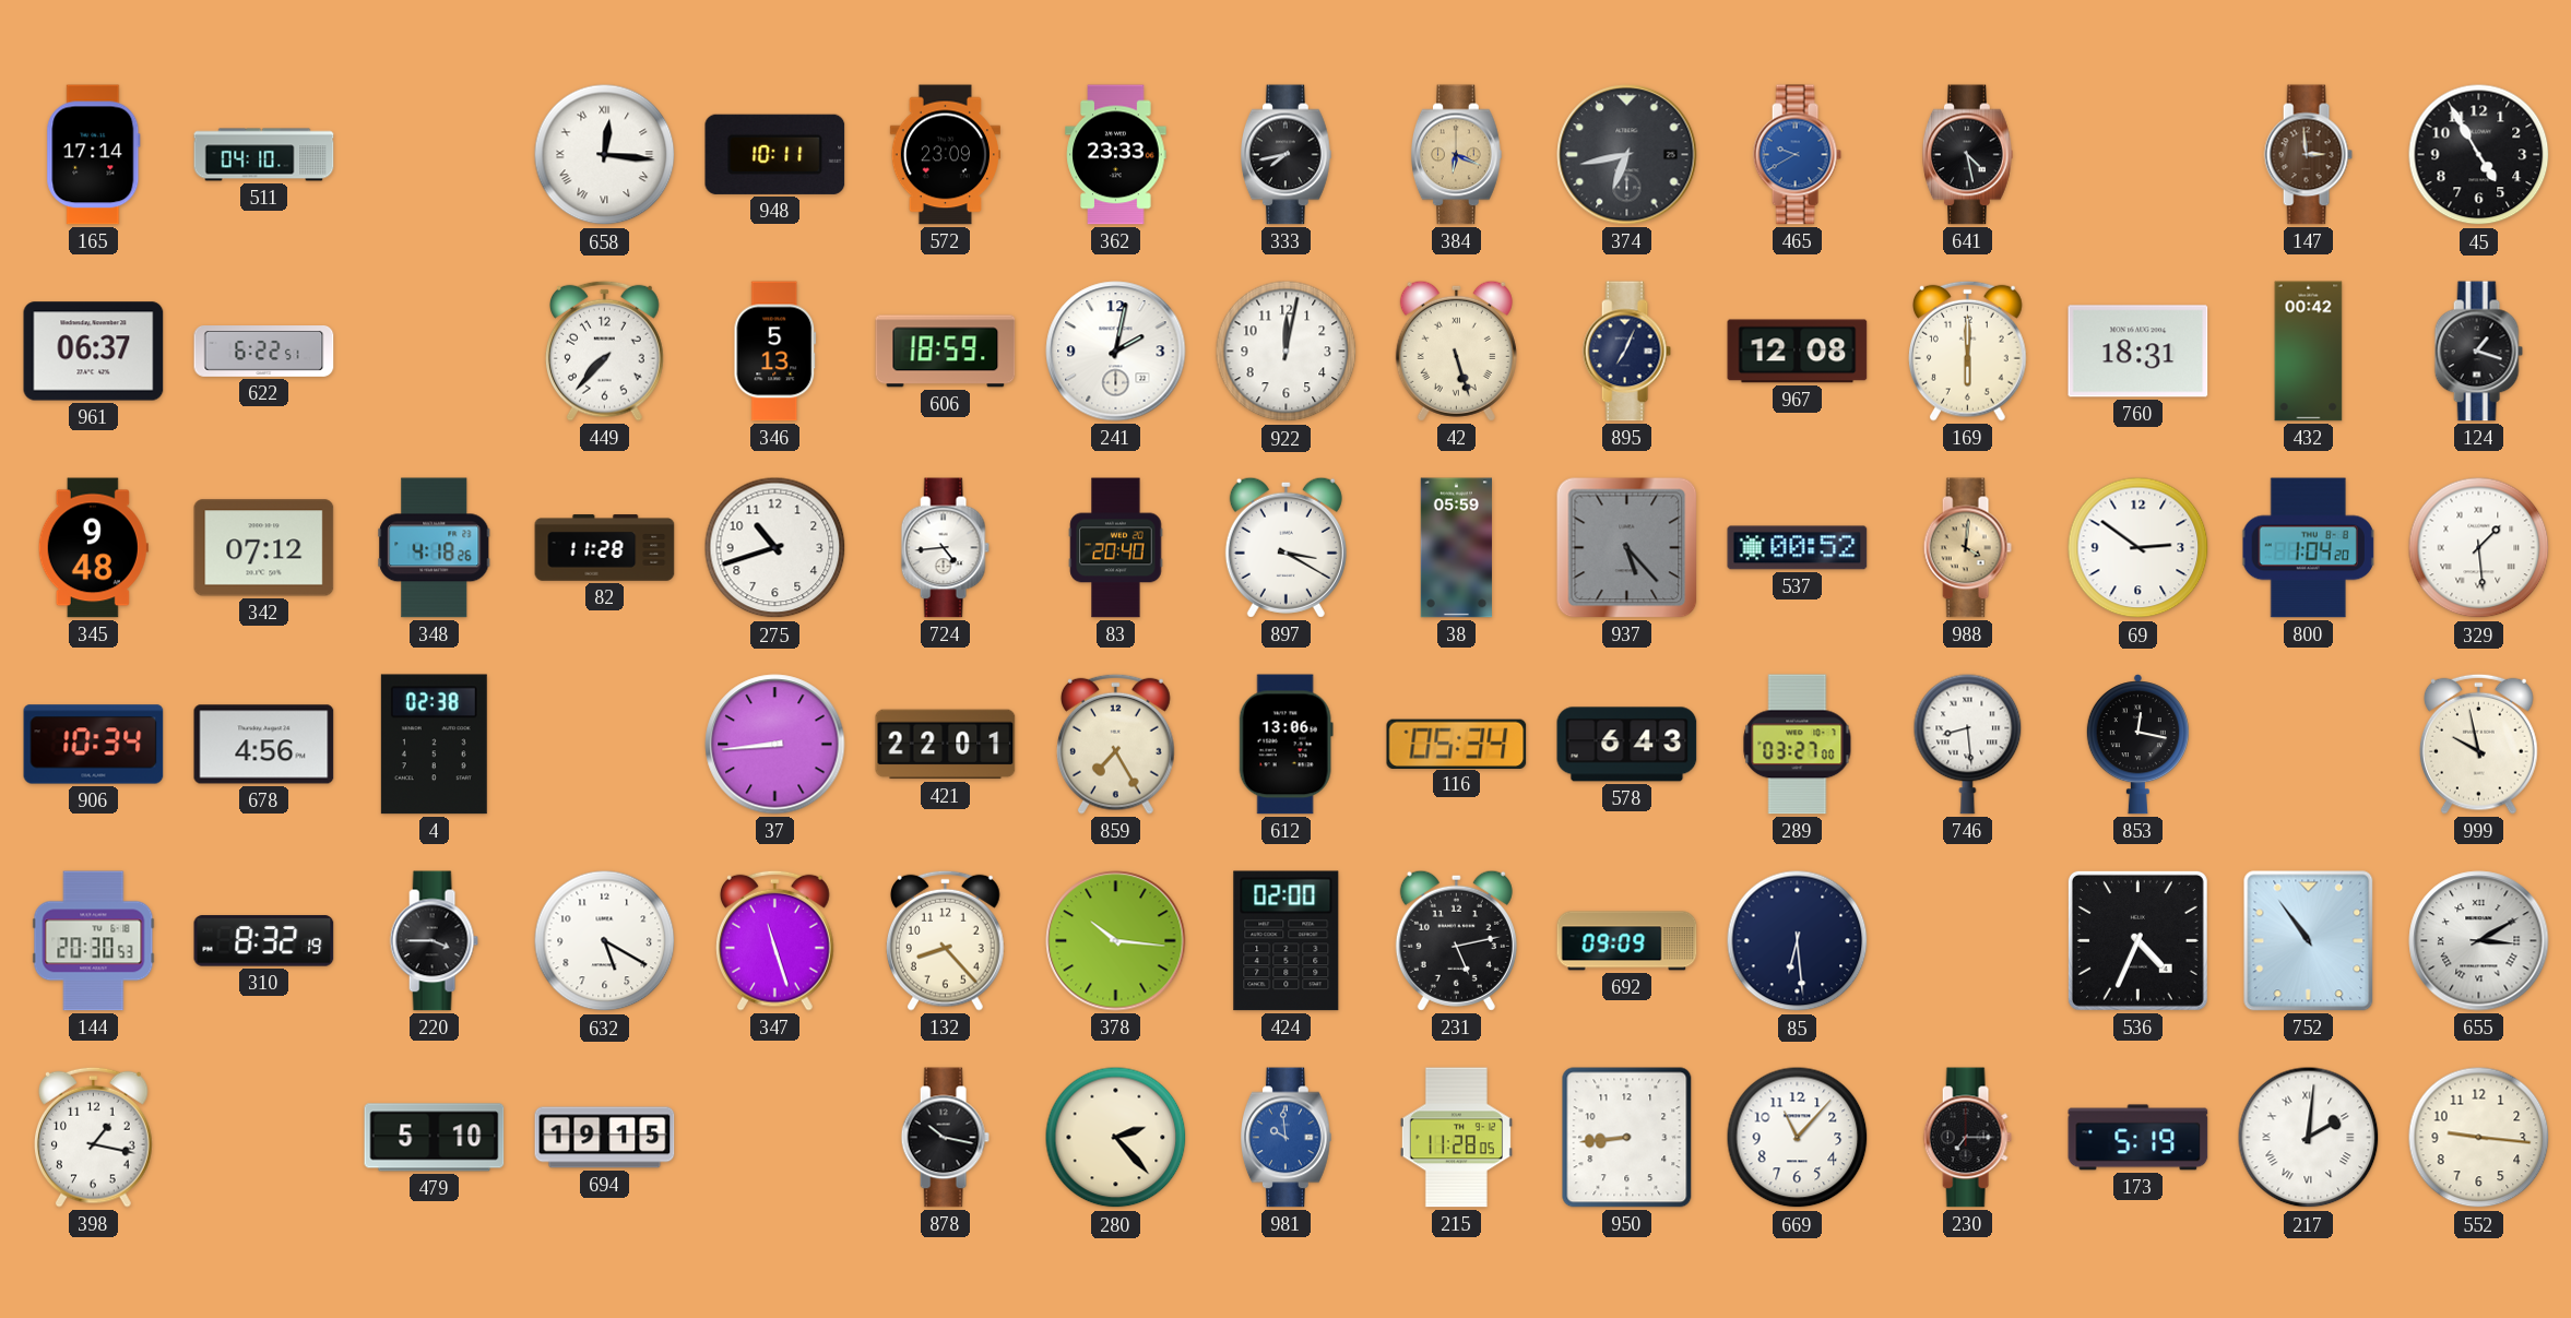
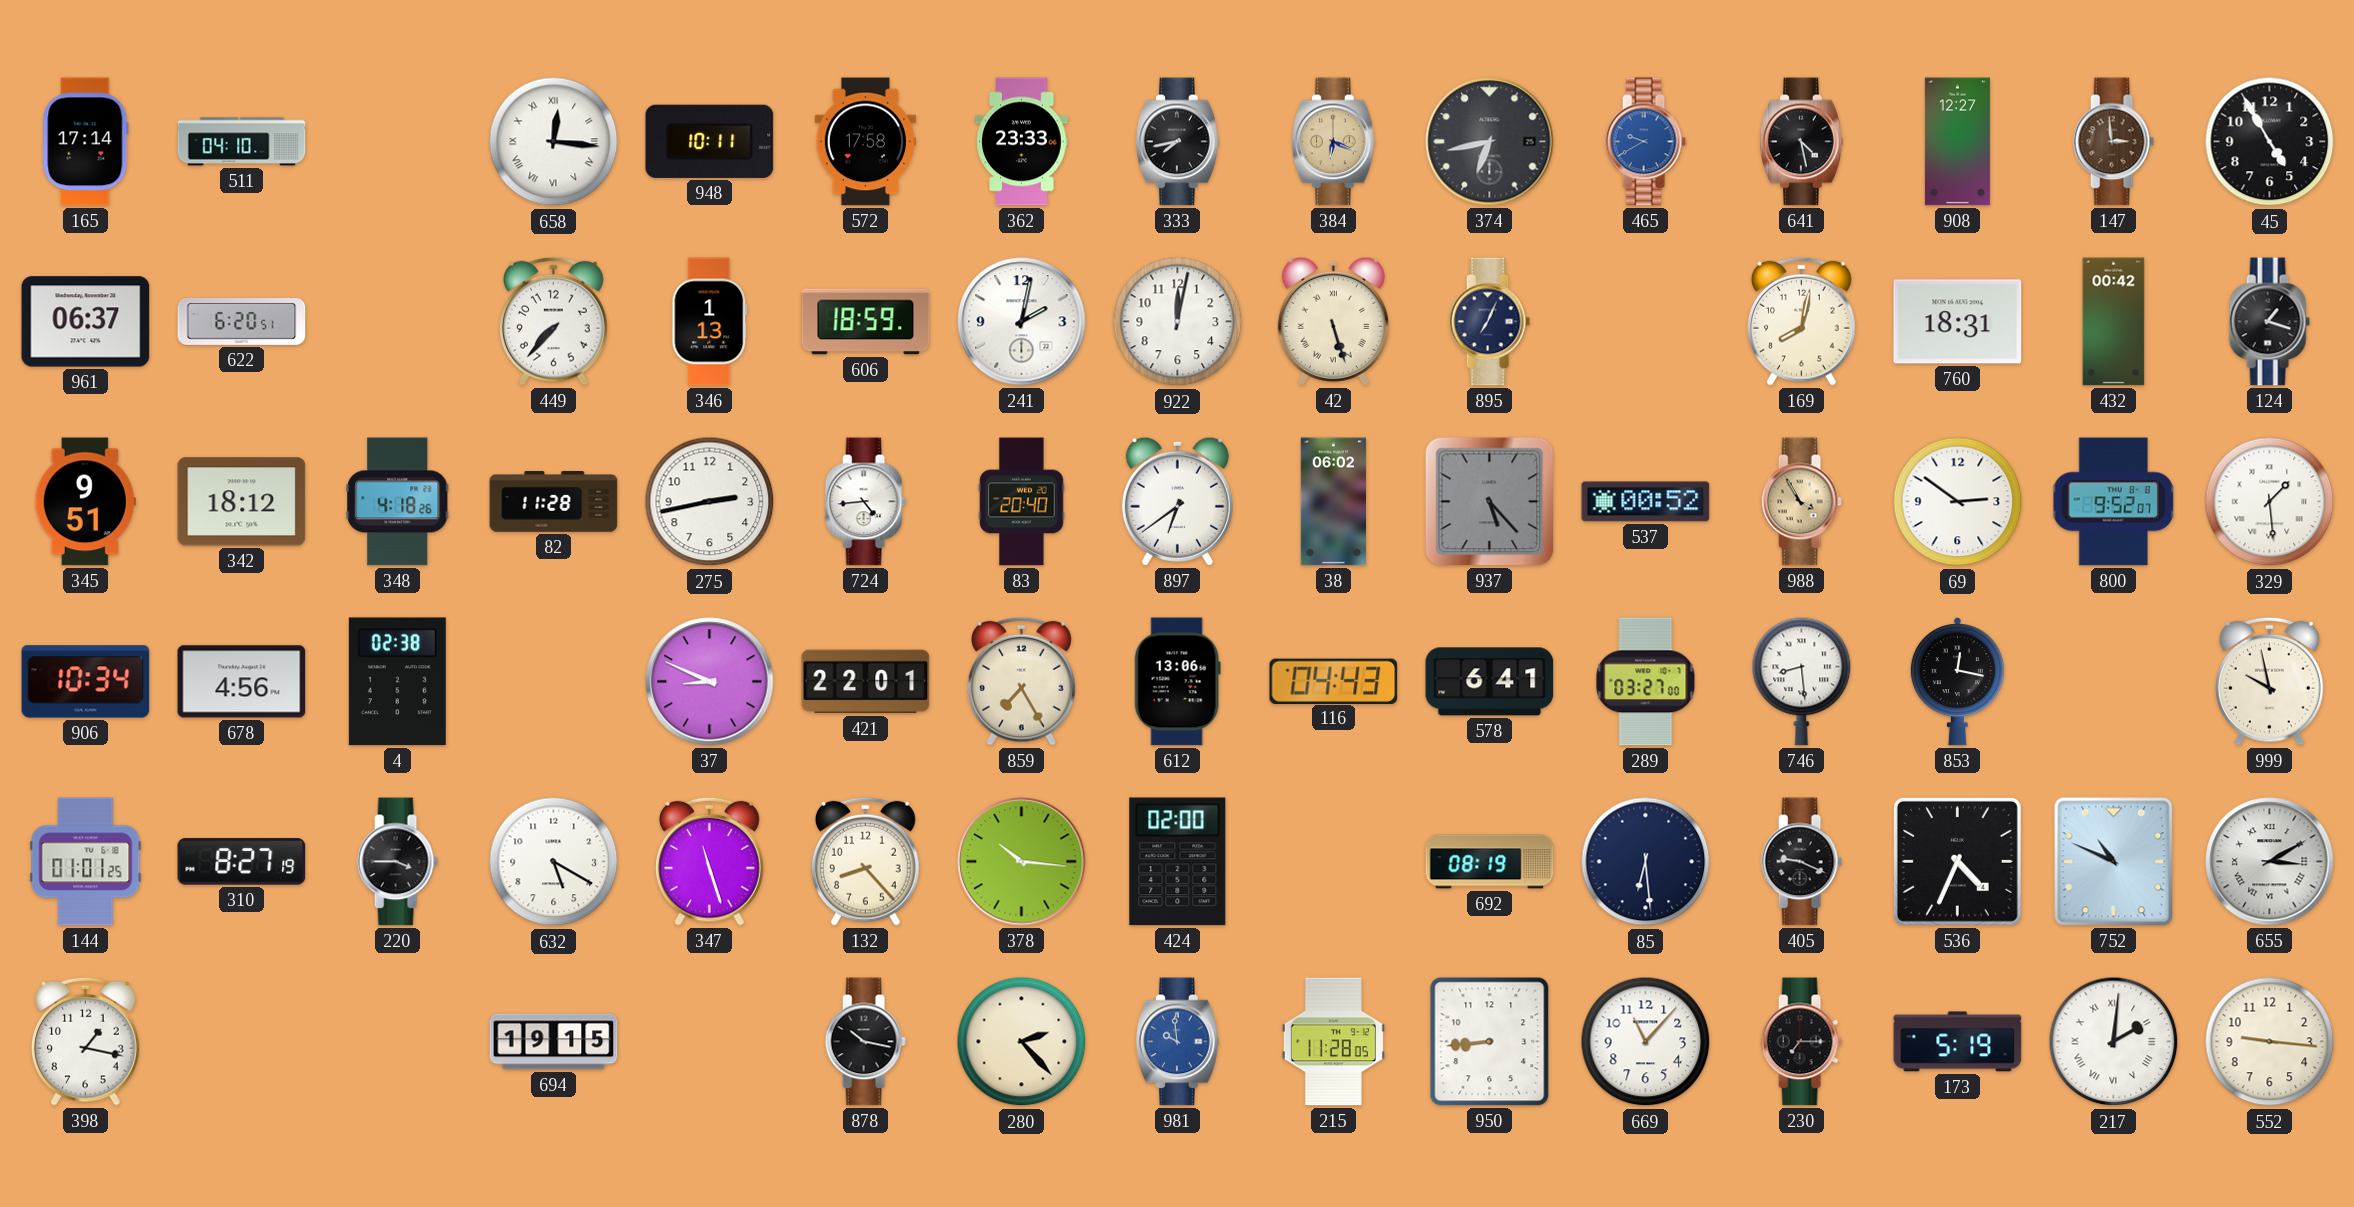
572: 23:09 -> 17:58
908: none -> 12:27
622: 6:22 -> 6:20
346: 5:13 -> 1:13
967: 12:08 -> none
169: 6:00 -> 8:02
345: 9:48 -> 9:51
342: 07:12 -> 18:12
275: 10:42 -> 2:43
897: 3:20 -> 6:39
38: 05:59 -> 06:02
988: 4:01 -> 3:55
800: 1:04 -> 9:52
37: 8:44 -> 8:49
116: 05:34 -> 04:43
578: 6:43 -> 6:41
144: 20:30 -> 01:01
310: 8:32 -> 8:27
231: 5:13 -> none
692: 09:09 -> 08:19
405: none -> 9:19
752: 10:54 -> 10:49
479: 5:10 -> none
